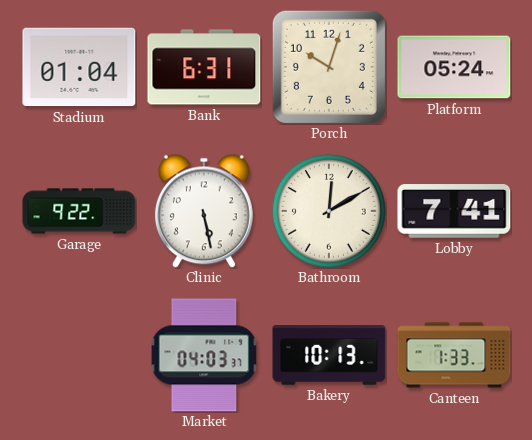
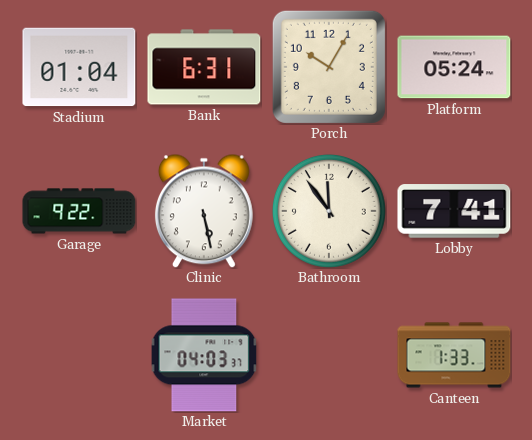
Porch: 10:03 -> 10:05
Bathroom: 12:10 -> 11:54
Bakery: 10:13 -> none
